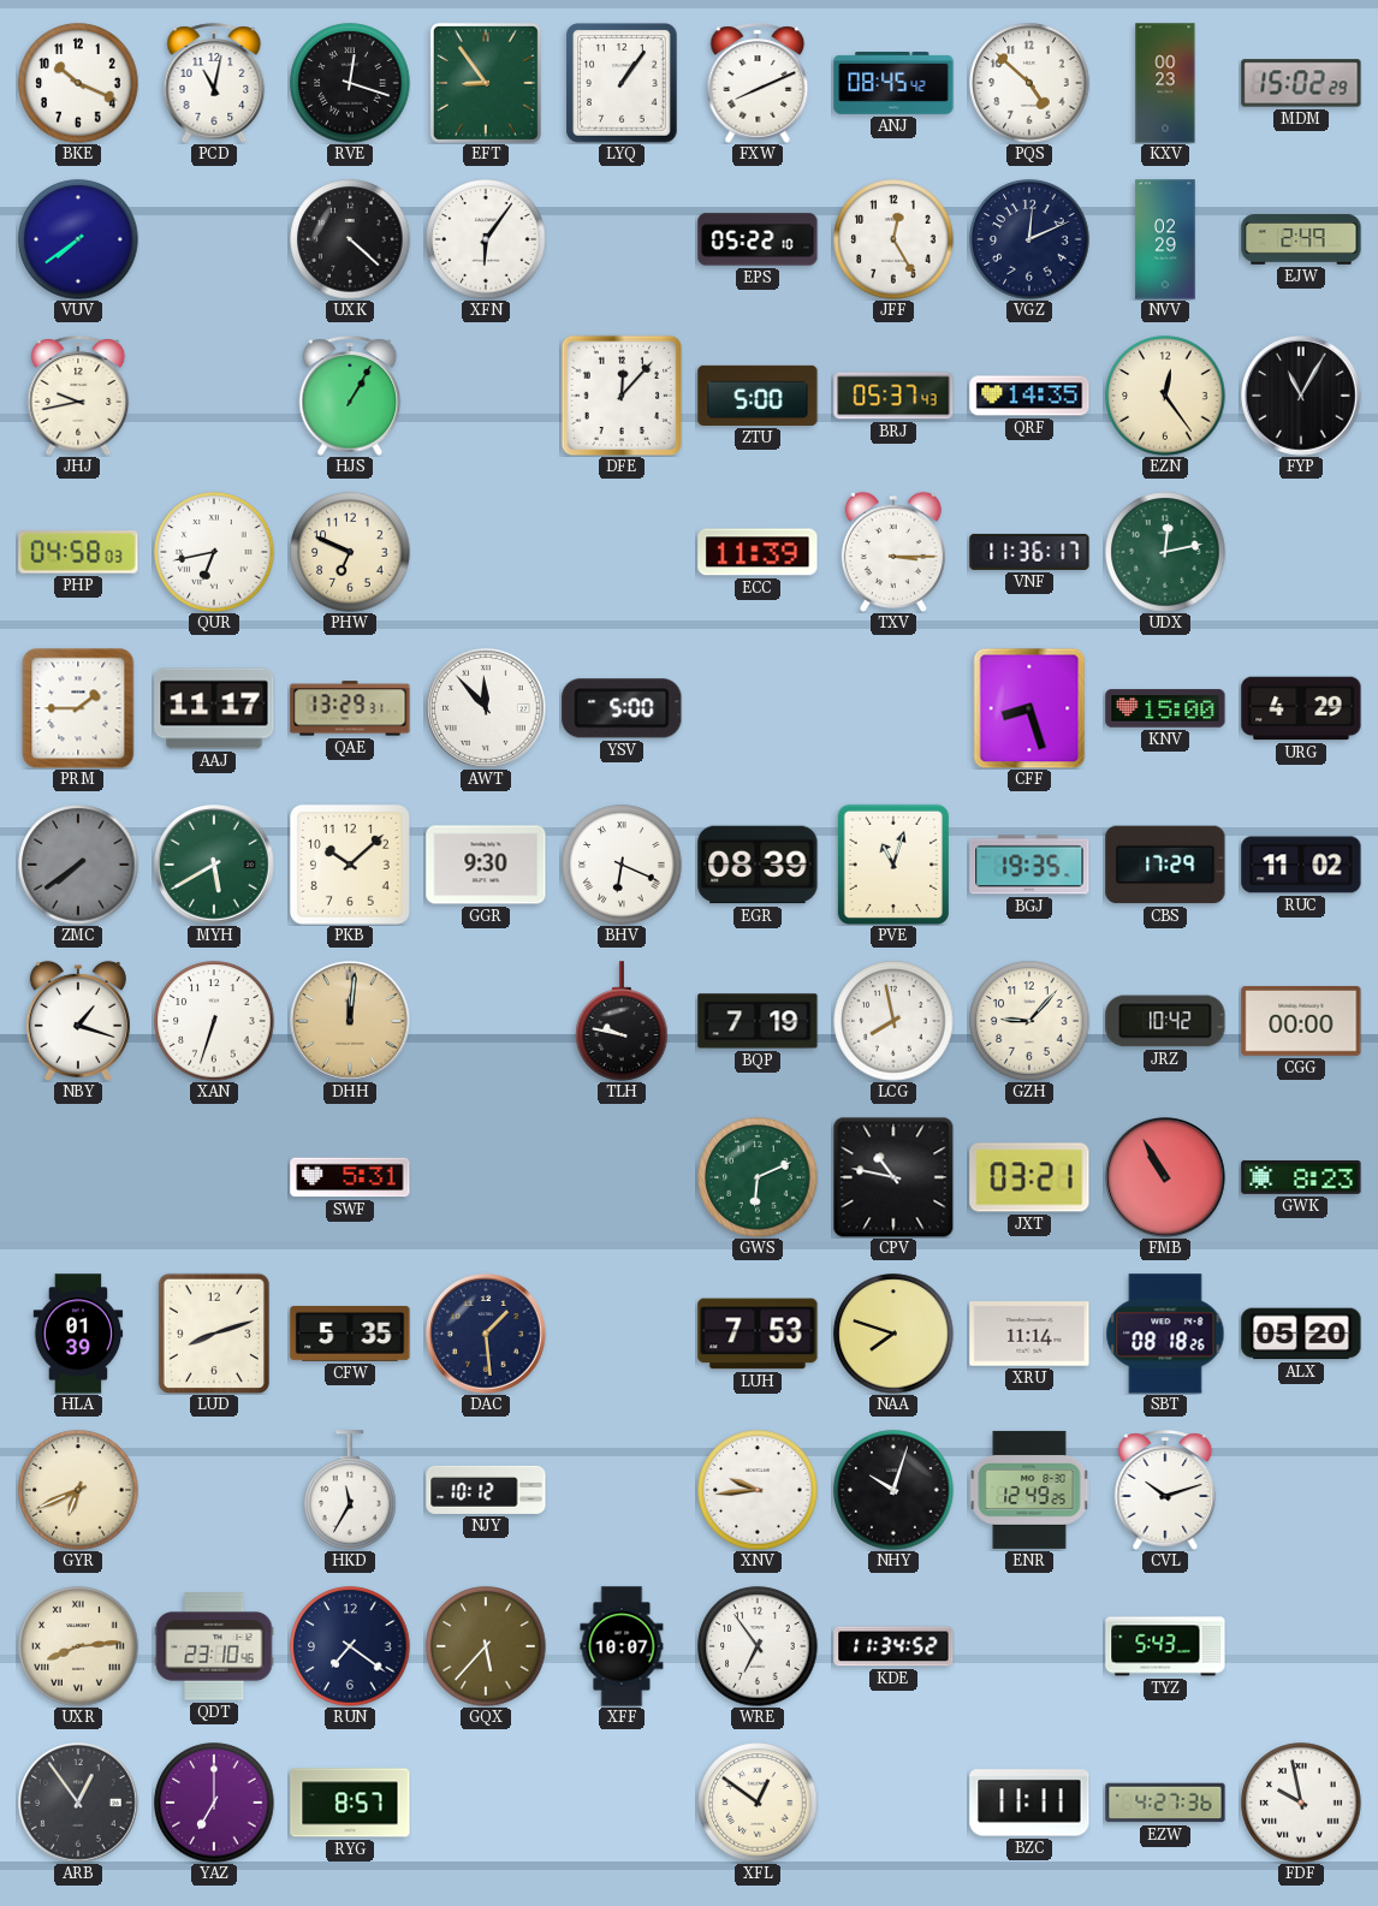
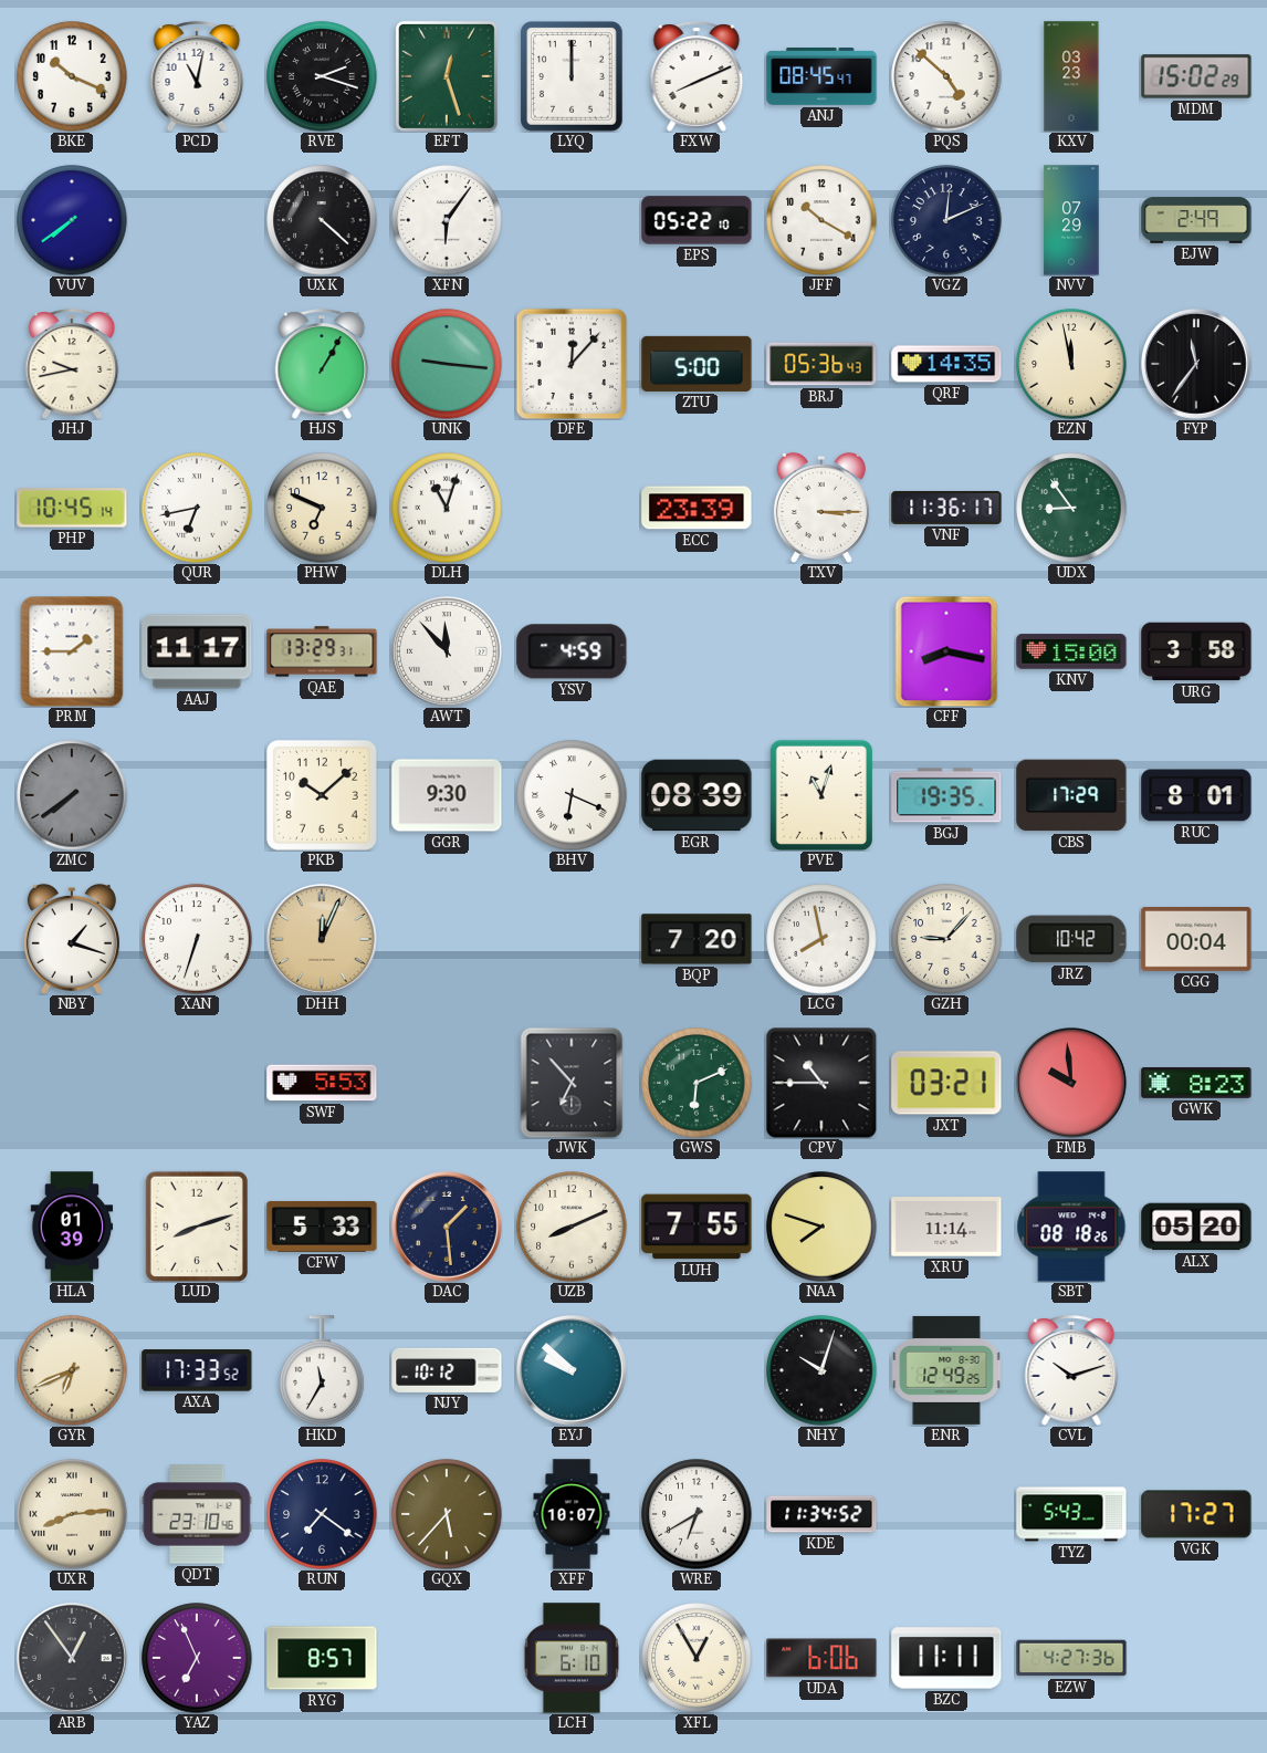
RVE: 12:18 -> 2:18
EFT: 8:54 -> 12:27
LYQ: 1:06 -> 12:00
ANJ: 08:45:42 -> 08:45:47
KXV: 00:23 -> 03:23
JFF: 12:25 -> 10:20
NVV: 02:29 -> 07:29
UNK: none -> 9:16
BRJ: 05:37 -> 05:36
EZN: 12:24 -> 11:58
FYP: 11:05 -> 11:36
PHP: 04:58 -> 10:45
DLH: none -> 11:03
ECC: 11:39 -> 23:39
UDX: 12:13 -> 8:54
YSV: 5:00 -> 4:59
CFF: 8:27 -> 8:17
URG: 4:29 -> 3:58
MYH: 5:40 -> none
RUC: 11:02 -> 8:01
DHH: 12:01 -> 12:04
TLH: 9:47 -> none
BQP: 7:19 -> 7:20
CGG: 00:00 -> 00:04
SWF: 5:31 -> 5:53
JWK: none -> 6:53
CPV: 10:47 -> 10:45
FMB: 10:55 -> 9:59
CFW: 5:35 -> 5:33
UZB: none -> 8:11
LUH: 7:53 -> 7:55
AXA: none -> 17:33
EYJ: none -> 9:52
XNV: 9:44 -> none
WRE: 6:54 -> 6:40
VGK: none -> 17:27
YAZ: 7:00 -> 6:56
LCH: none -> 6:10
XFL: 12:51 -> 12:55
UDA: none -> 6:06
FDF: 9:58 -> none
